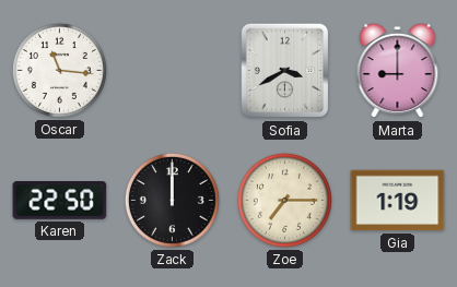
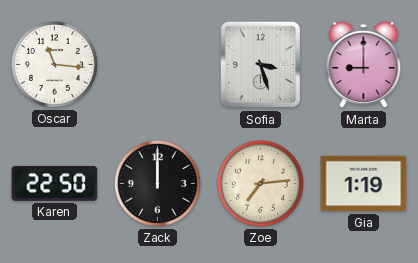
Sofia: 3:40 -> 3:27
Zoe: 7:15 -> 7:14
